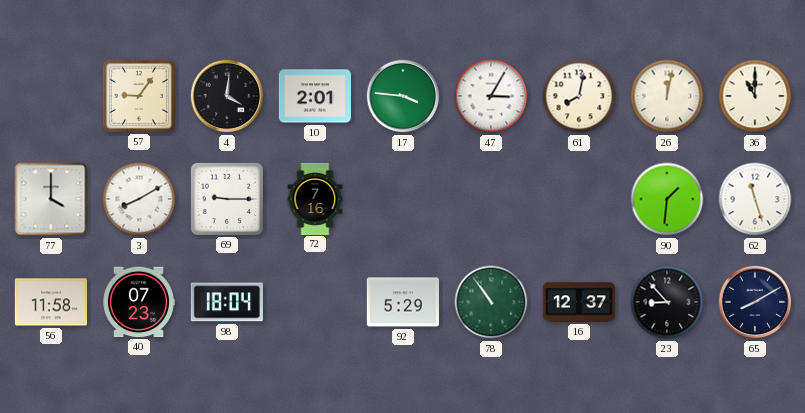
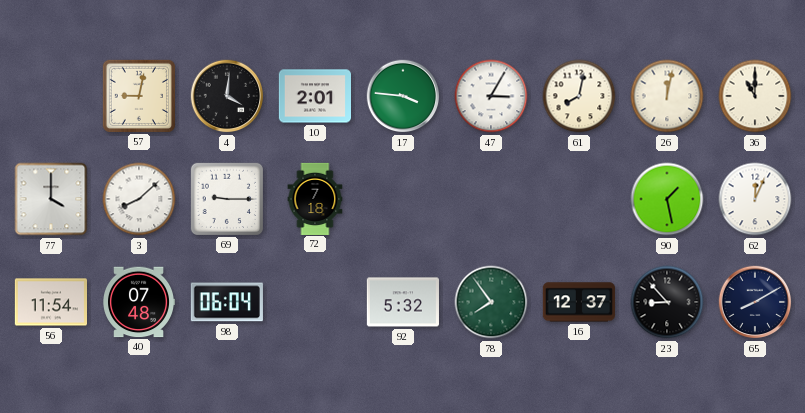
57: 9:06 -> 9:02
3: 8:10 -> 8:08
72: 7:16 -> 7:18
90: 1:31 -> 1:28
62: 11:27 -> 12:04
56: 11:58 -> 11:54
40: 07:23 -> 07:48
98: 18:04 -> 06:04
92: 5:29 -> 5:32
78: 10:54 -> 7:54
